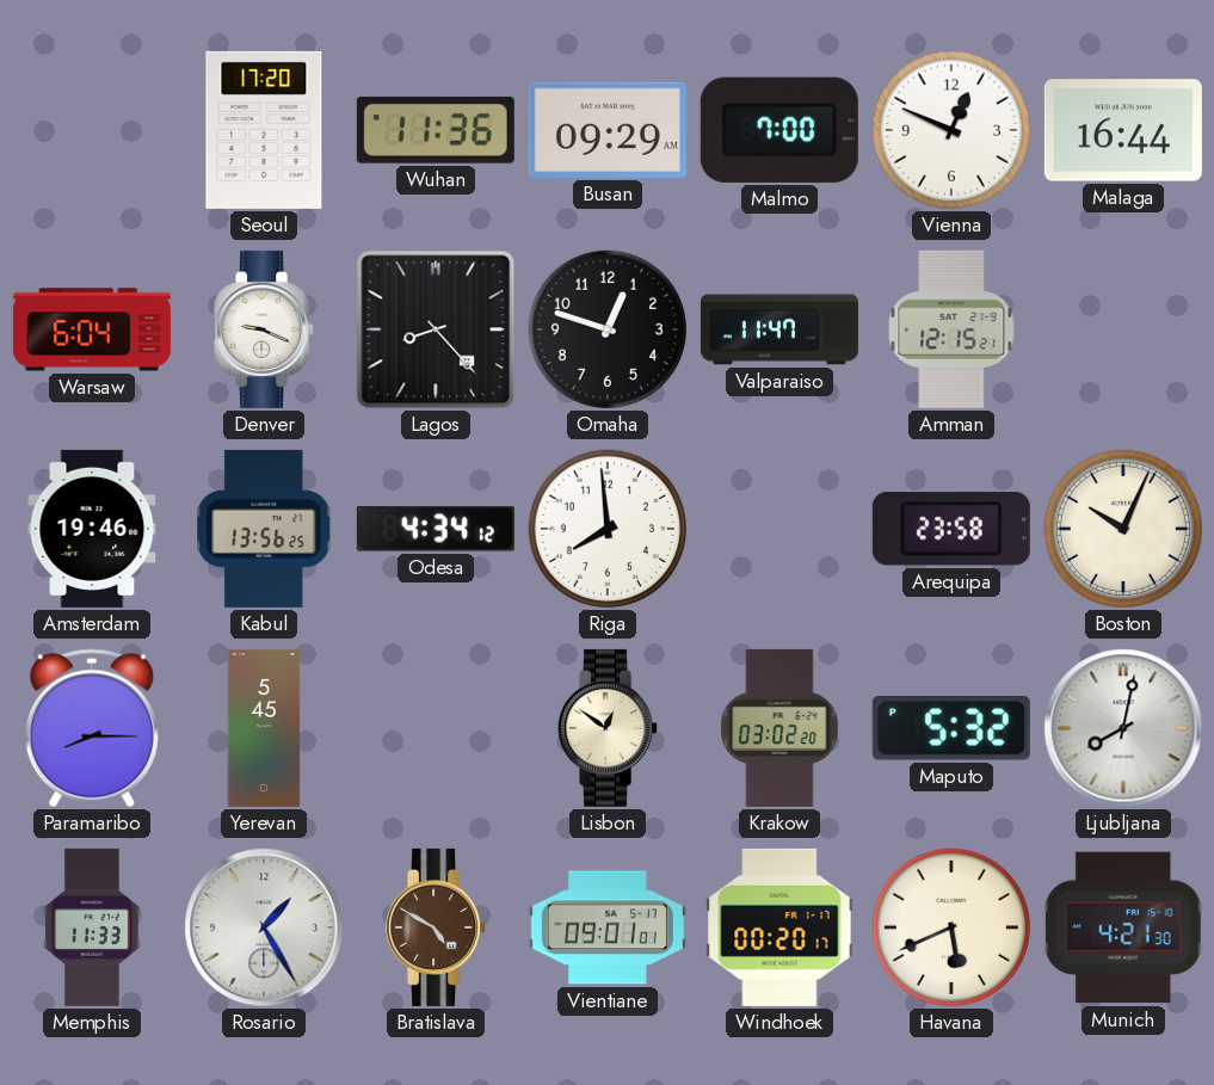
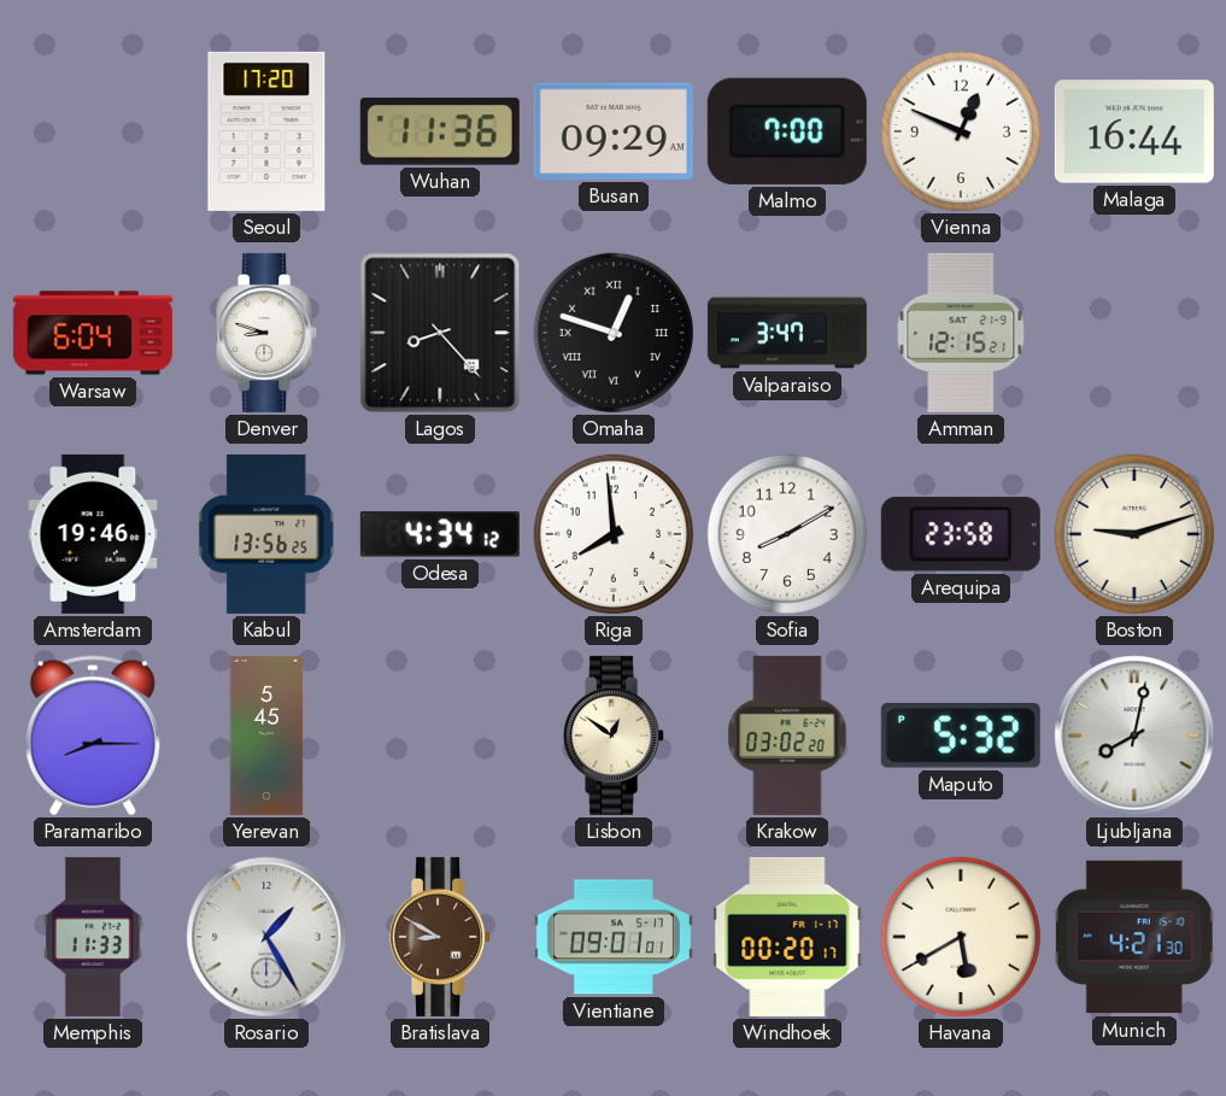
Denver: 9:19 -> 8:48
Omaha numerals: Arabic -> Roman
Valparaiso: 11:47 -> 3:47
Sofia: none -> 8:10
Boston: 10:04 -> 9:12
Bratislava: 4:50 -> 8:50
Havana: 5:41 -> 5:40
